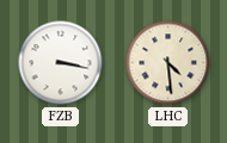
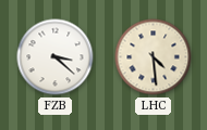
FZB: 3:17 -> 3:22
